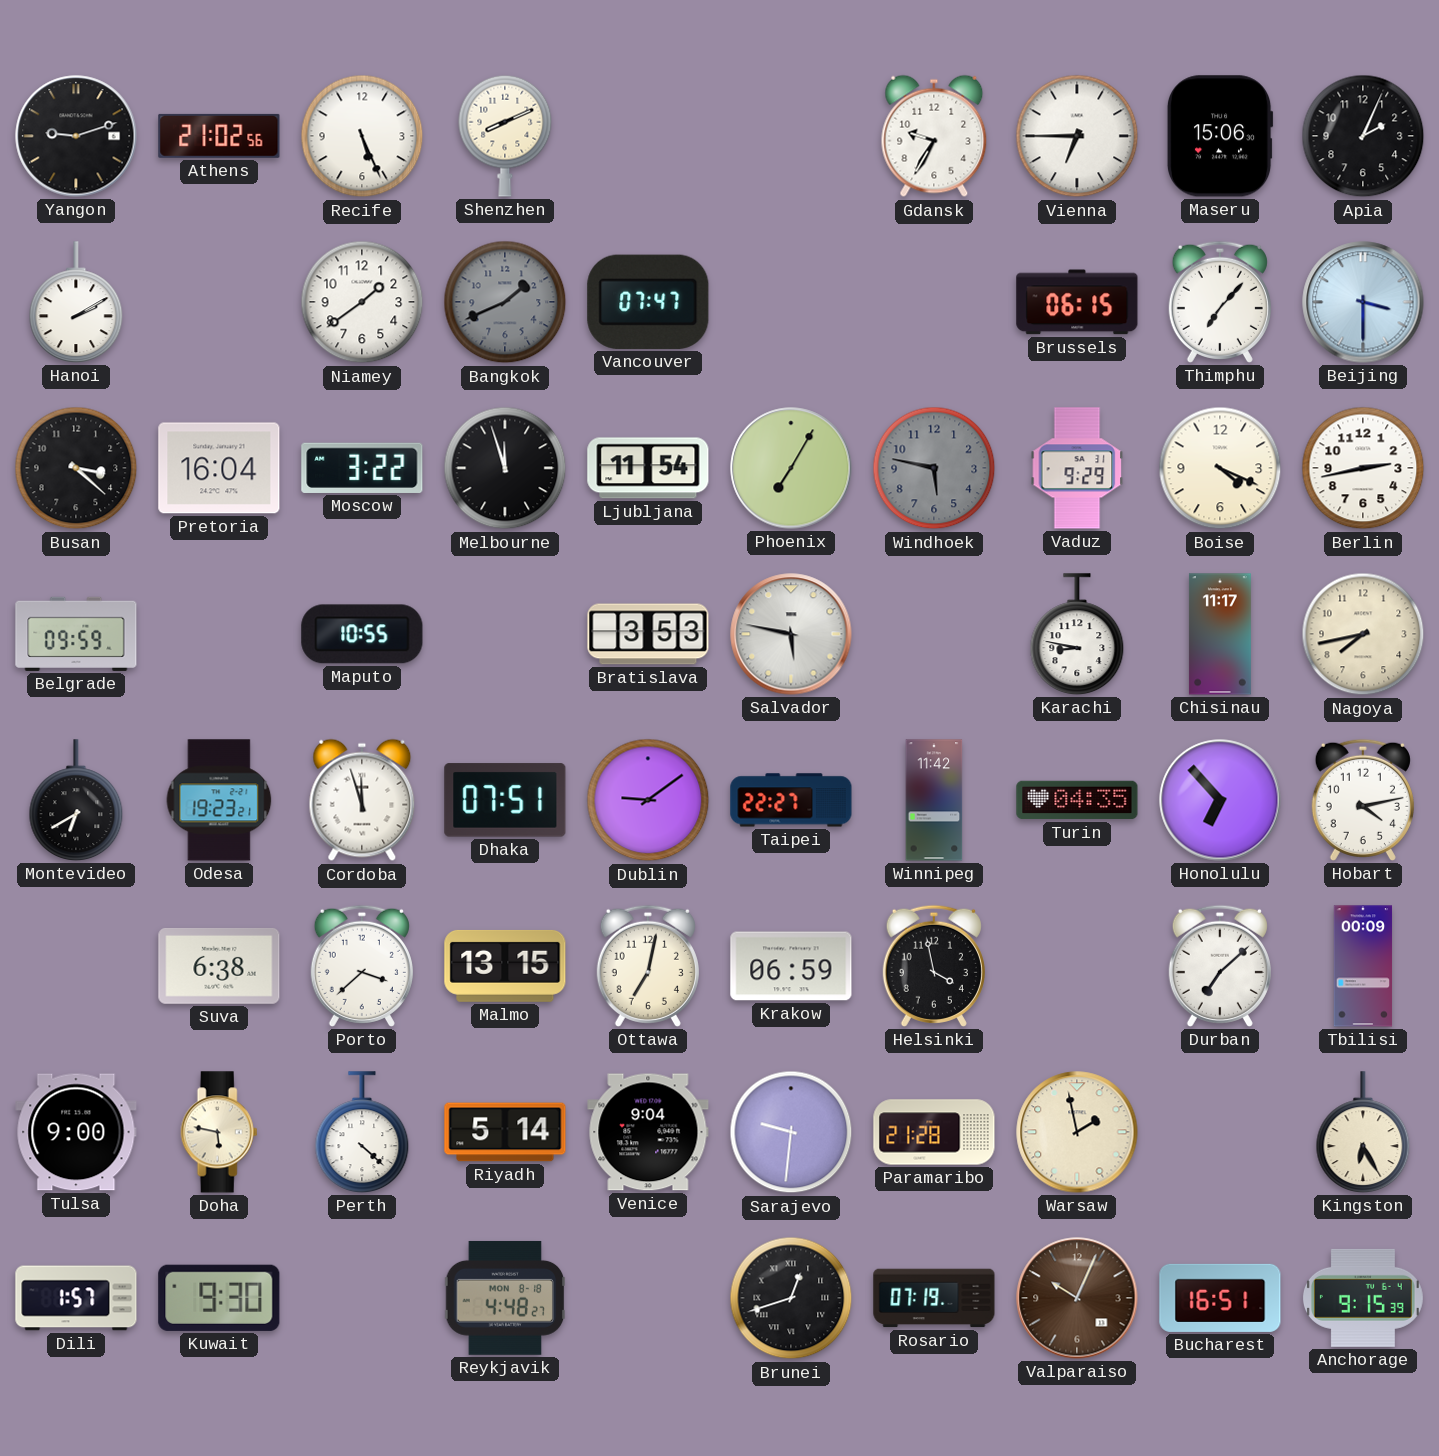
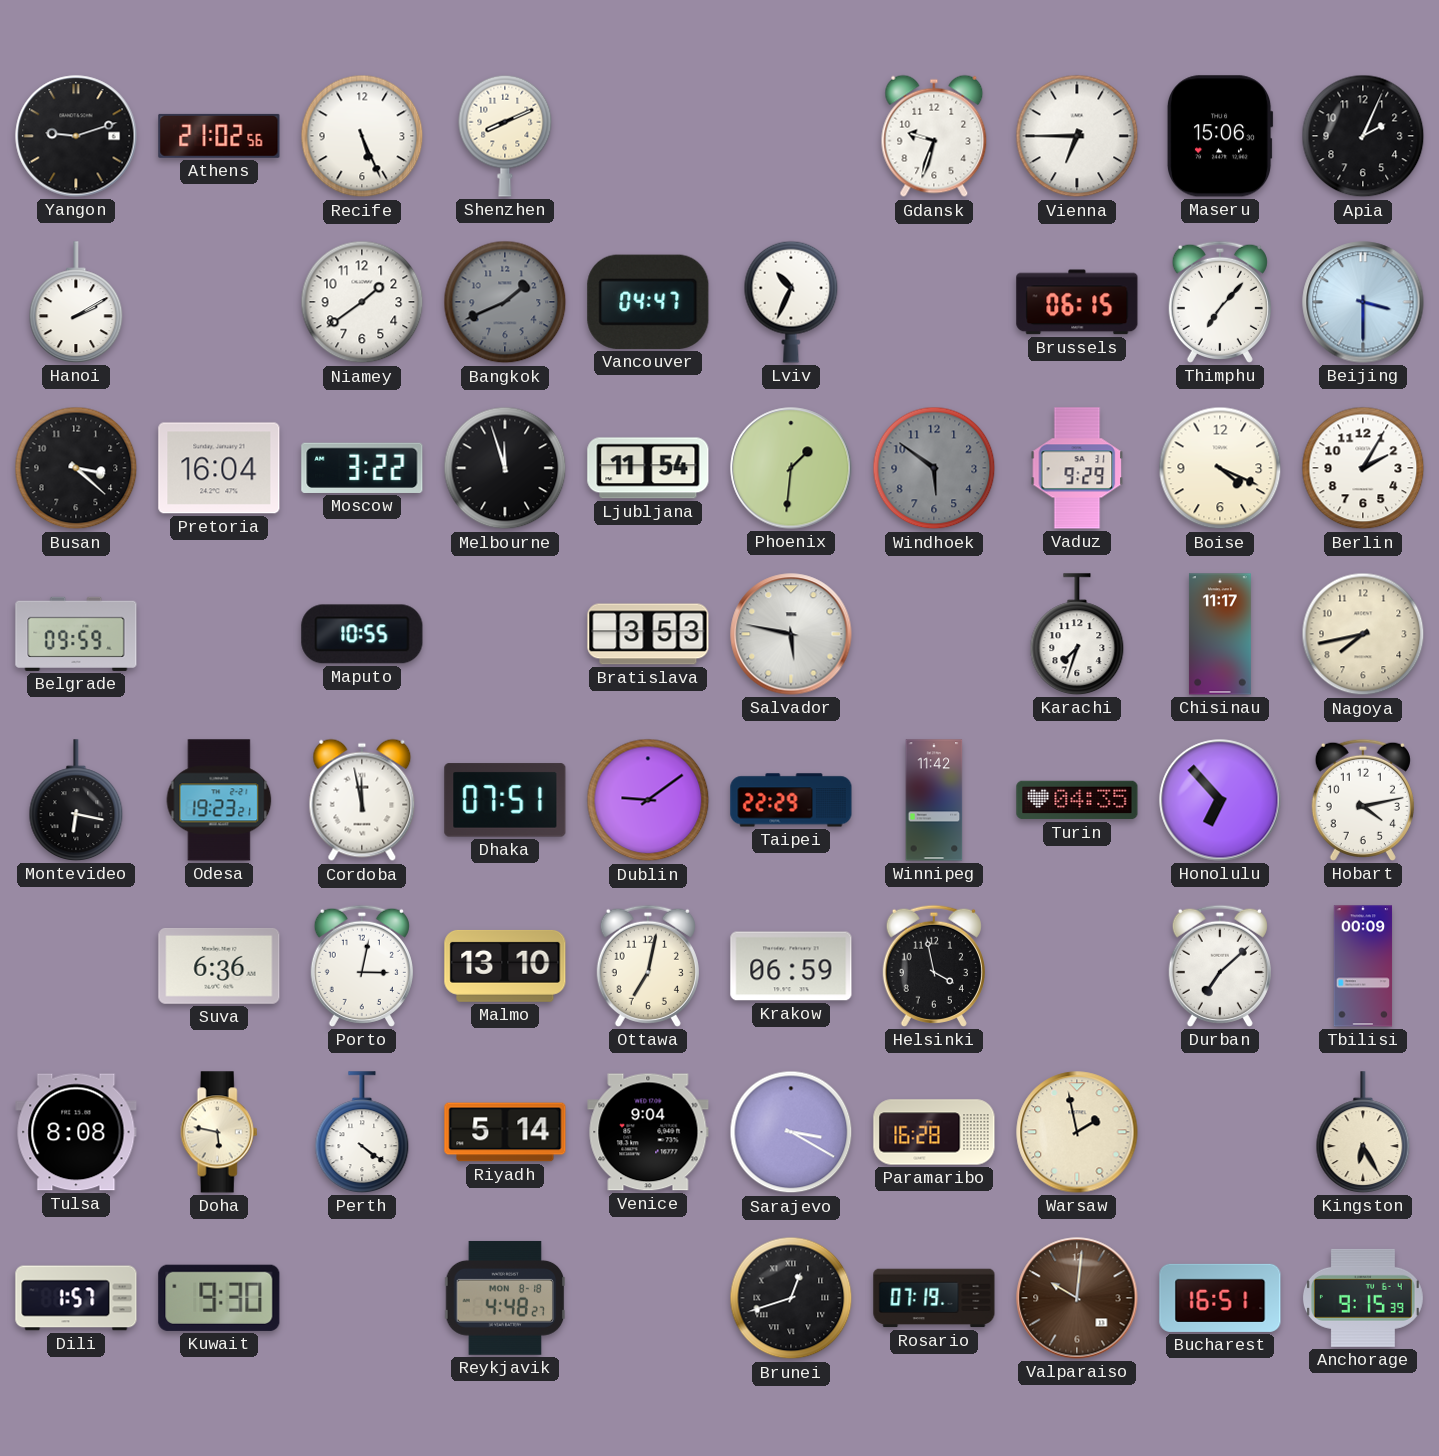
Gdansk: 9:35 -> 9:33
Vancouver: 07:47 -> 04:47
Lviv: none -> 10:34
Phoenix: 7:05 -> 1:31
Windhoek: 5:47 -> 5:51
Berlin: 2:43 -> 2:05
Karachi: 8:47 -> 7:33
Montevideo: 6:40 -> 6:17
Cordoba: 11:57 -> 11:58
Taipei: 22:27 -> 22:29
Suva: 6:38 -> 6:36
Porto: 3:38 -> 3:02
Malmo: 13:15 -> 13:10
Tulsa: 9:00 -> 8:08
Perth: 4:22 -> 4:21
Sarajevo: 9:31 -> 3:20
Paramaribo: 21:28 -> 16:28
Valparaiso: 10:04 -> 10:01
